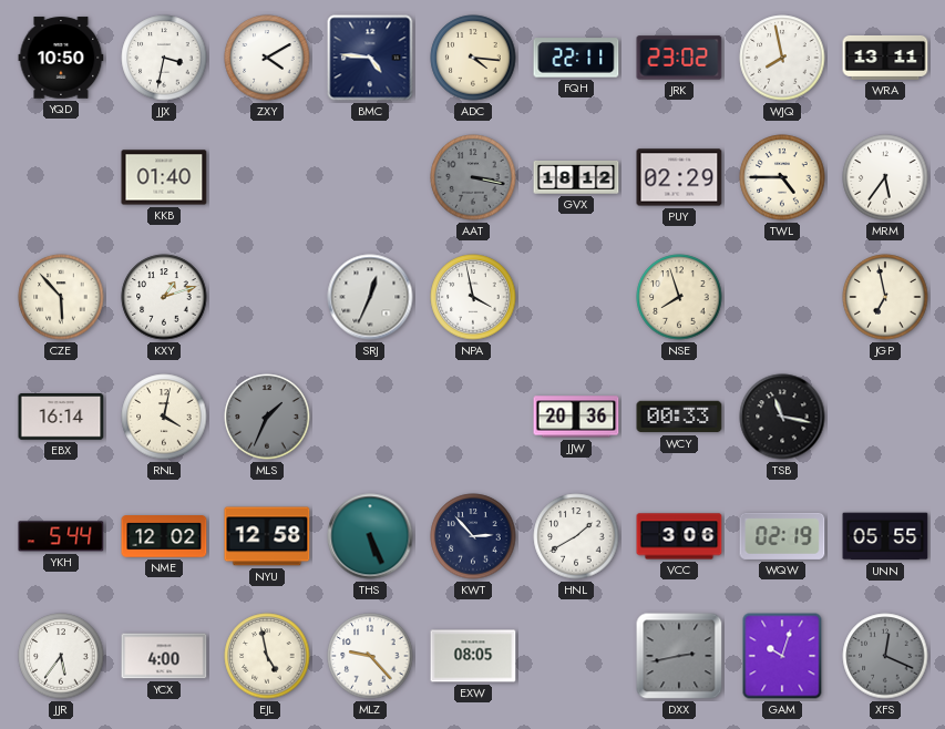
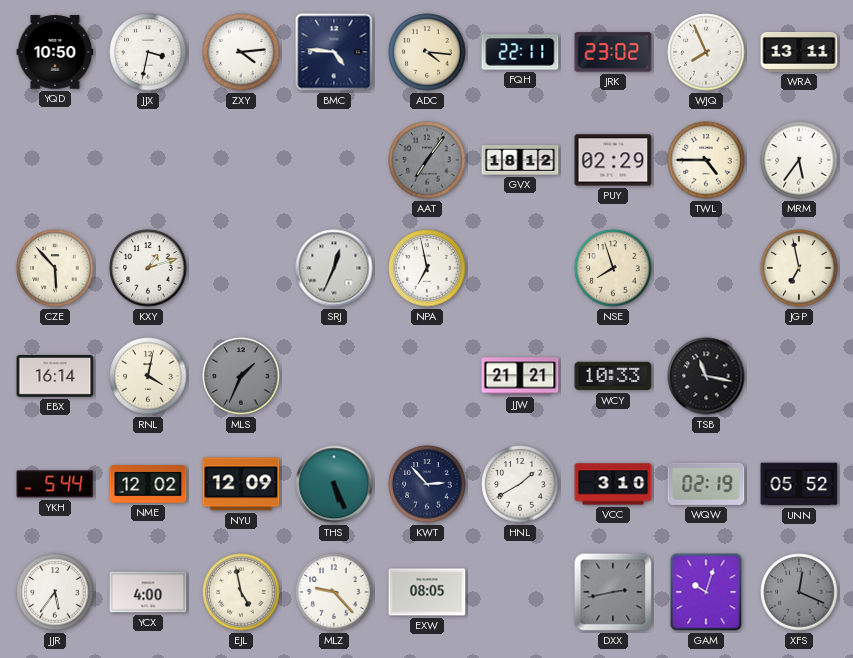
ZXY: 4:10 -> 4:14
WJQ: 7:58 -> 7:56
KKB: 01:40 -> none
AAT: 3:17 -> 7:06
NPA: 3:58 -> 6:58
JJW: 20:36 -> 21:21
WCY: 00:33 -> 10:33
NYU: 12:58 -> 12:09
VCC: 3:06 -> 3:10
UNN: 05:55 -> 05:52
